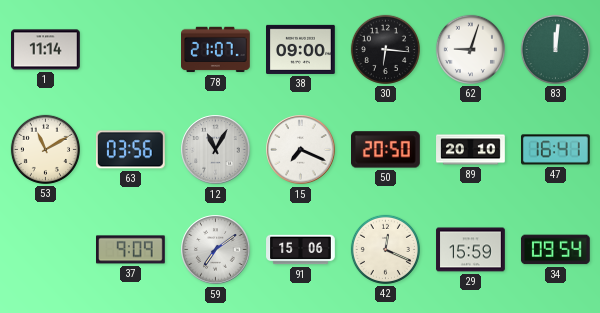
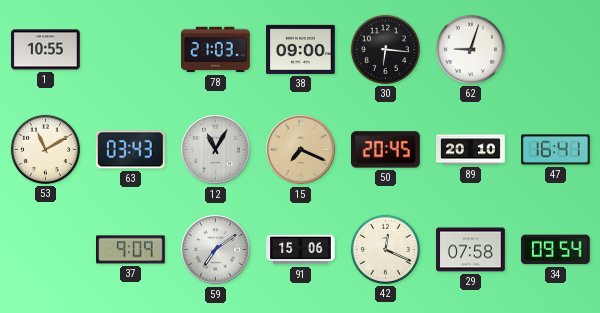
1: 11:14 -> 10:55
78: 21:07 -> 21:03
83: 12:01 -> none
63: 03:56 -> 03:43
15 dial: white -> champagne
50: 20:50 -> 20:45
29: 15:59 -> 07:58
